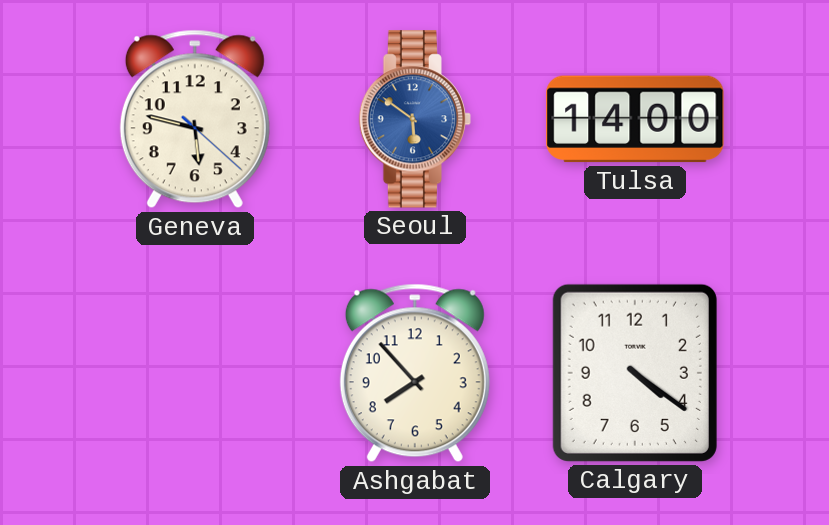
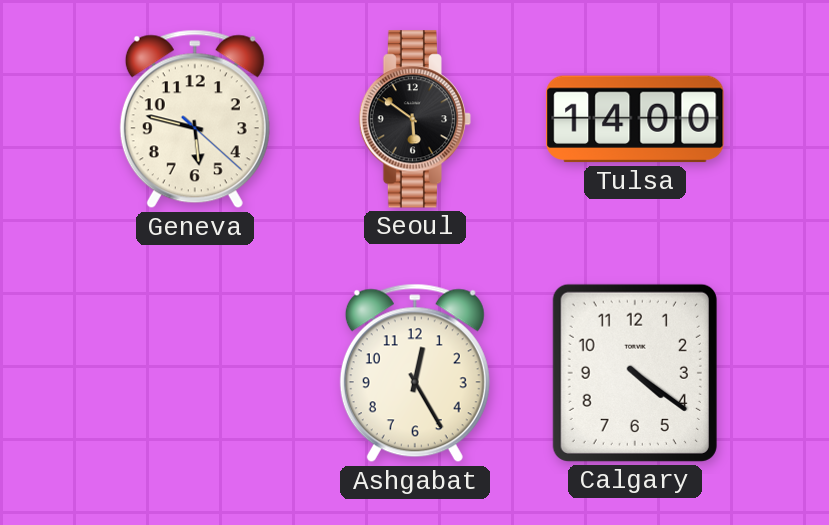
Seoul dial: blue -> black
Ashgabat: 7:53 -> 12:25
